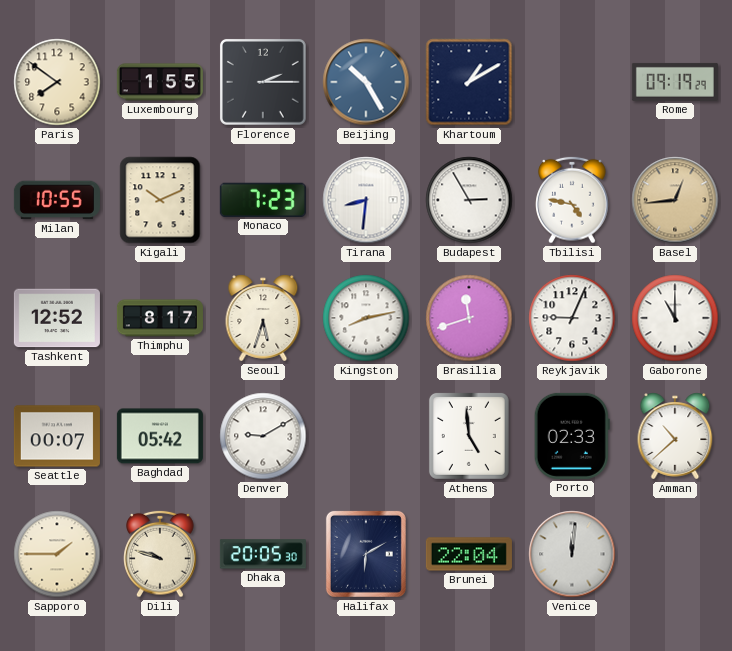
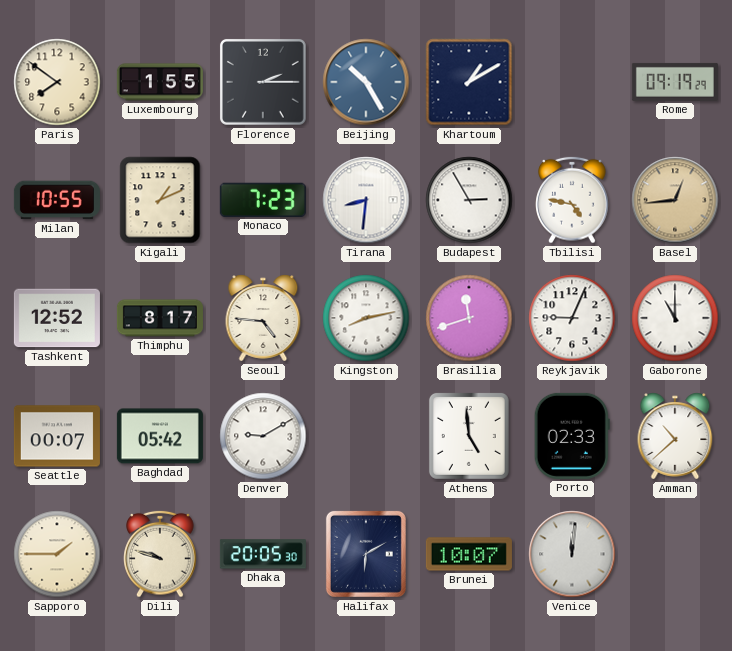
Kigali: 10:11 -> 1:11
Seoul: 5:33 -> 4:46
Brunei: 22:04 -> 10:07
